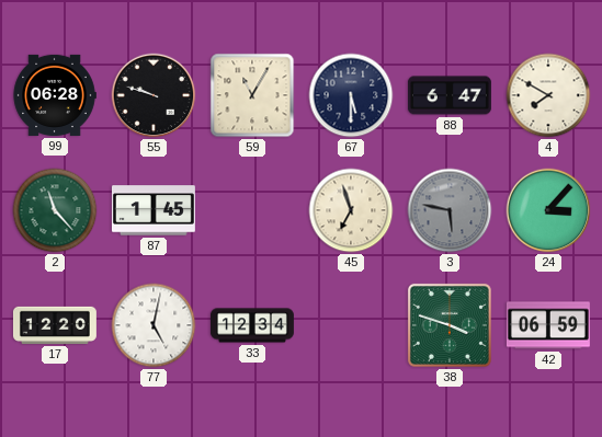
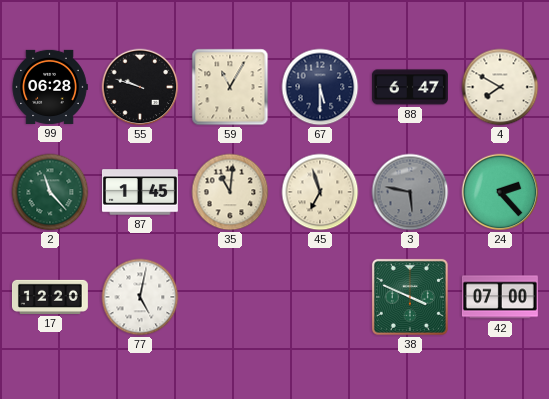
35: none -> 11:01
24: 3:07 -> 2:23
33: 12:34 -> none
38: 3:48 -> 3:49
42: 06:59 -> 07:00
